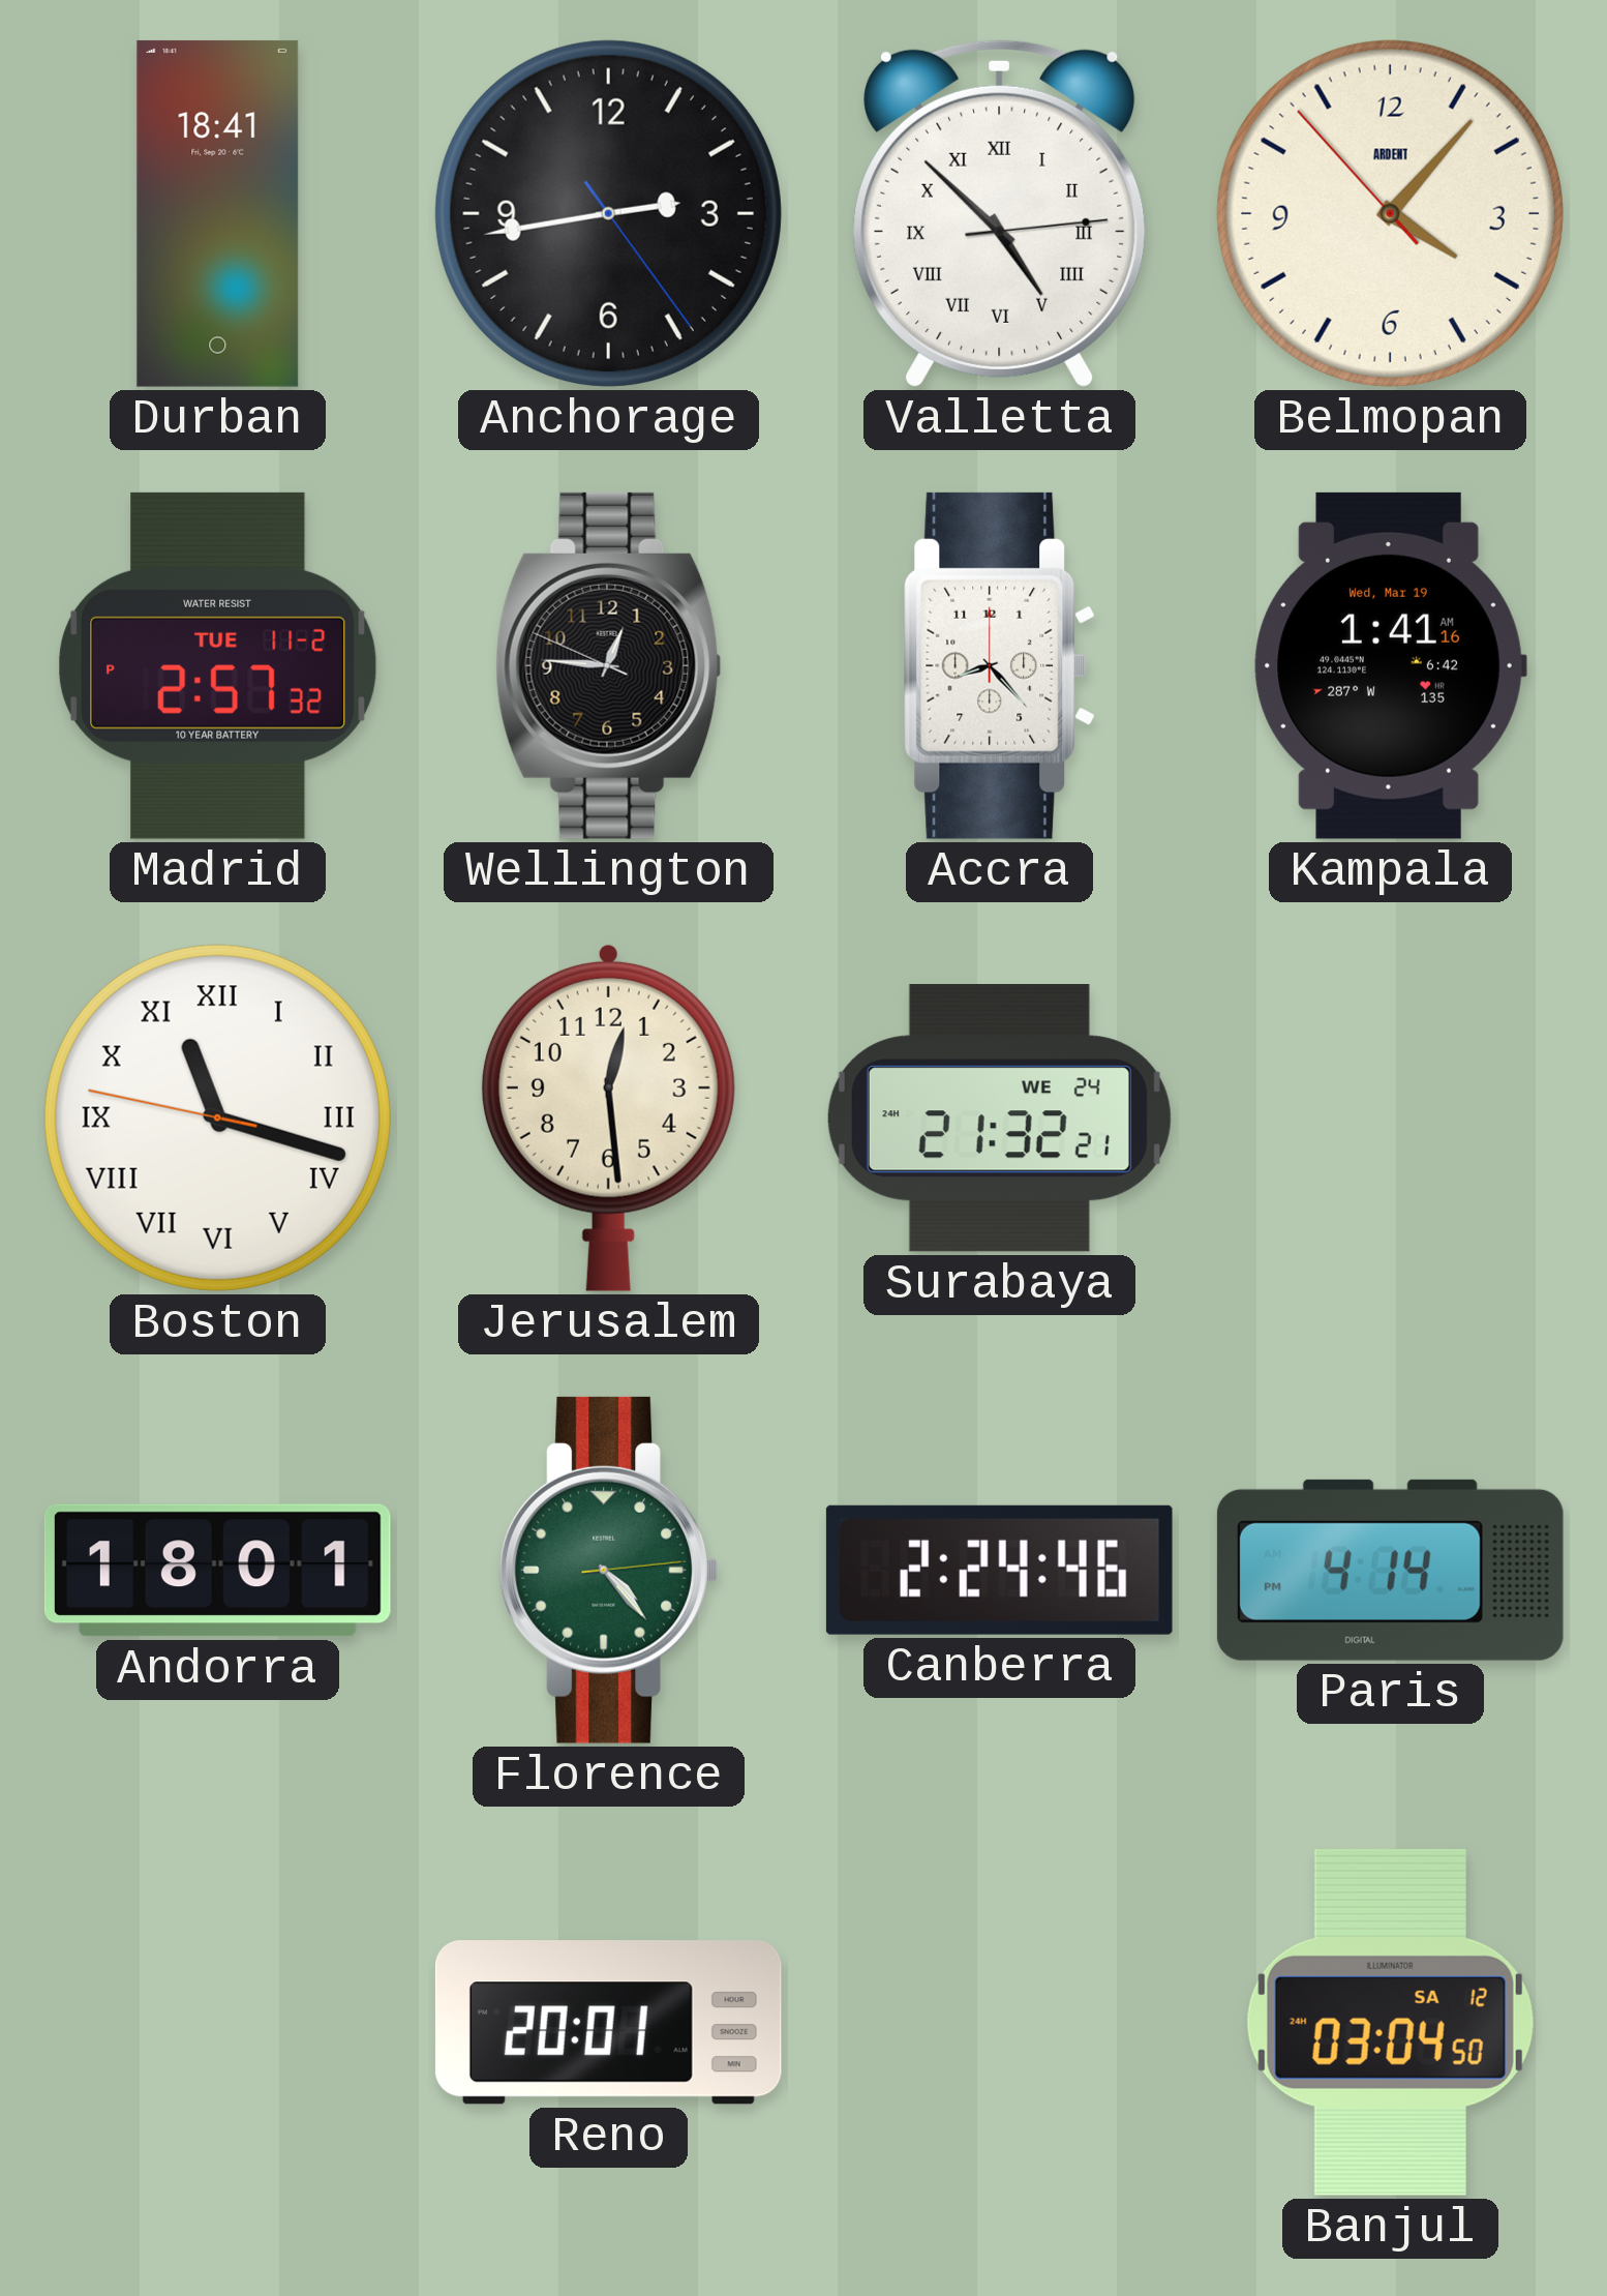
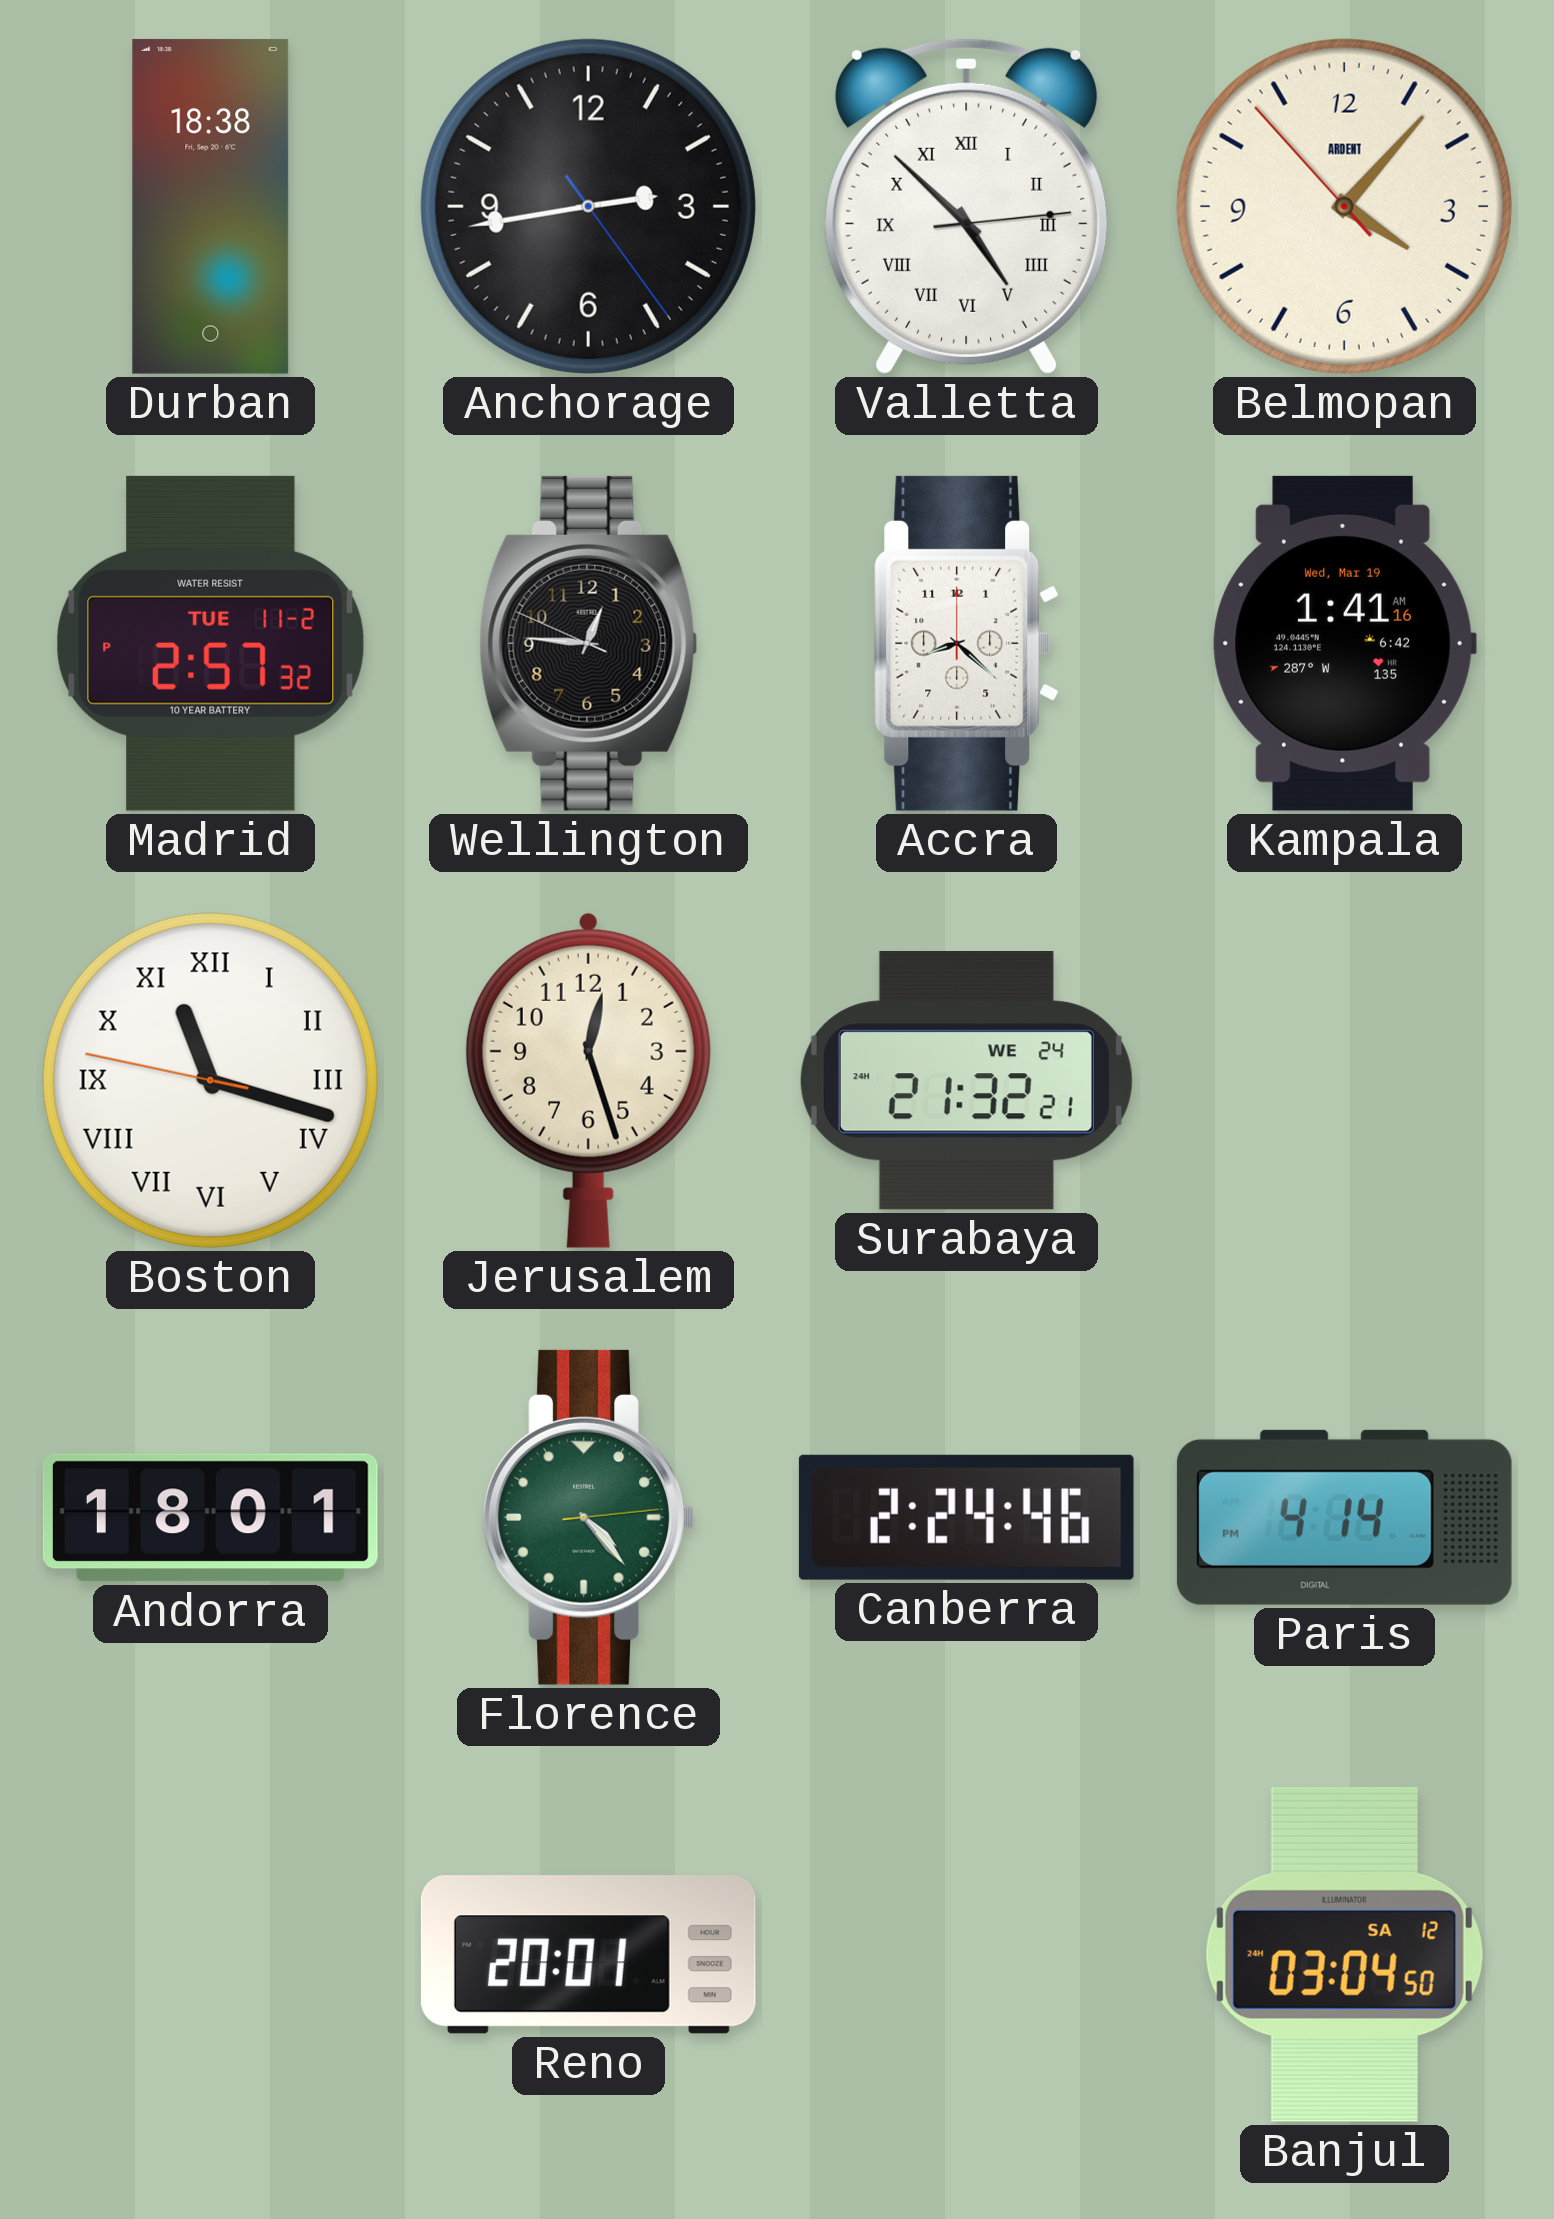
Durban: 18:41 -> 18:38
Accra: 8:23 -> 8:22
Jerusalem: 12:29 -> 12:27
